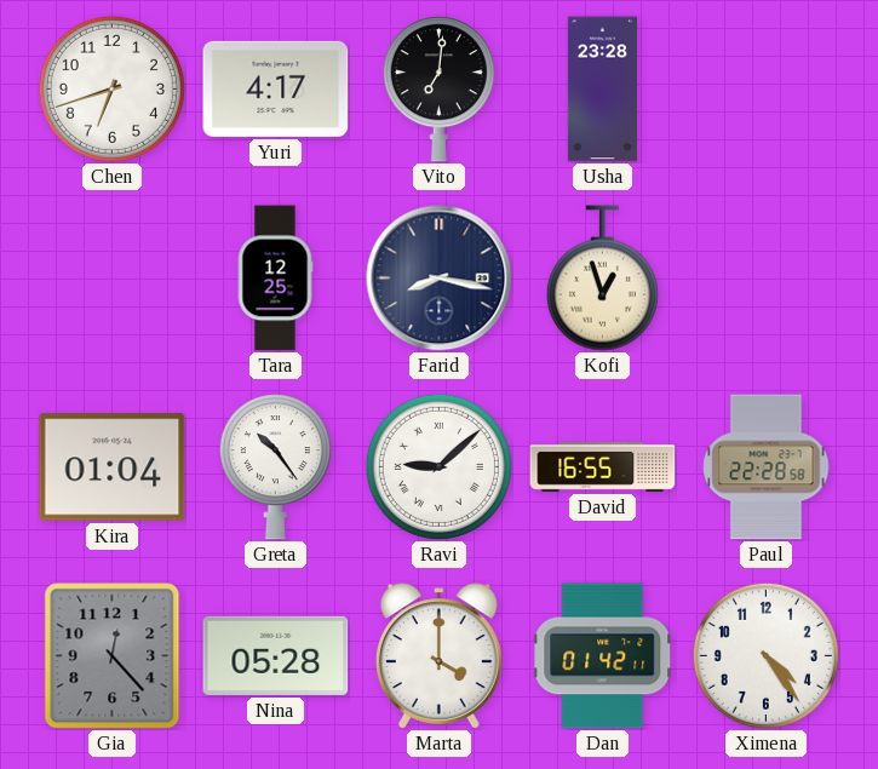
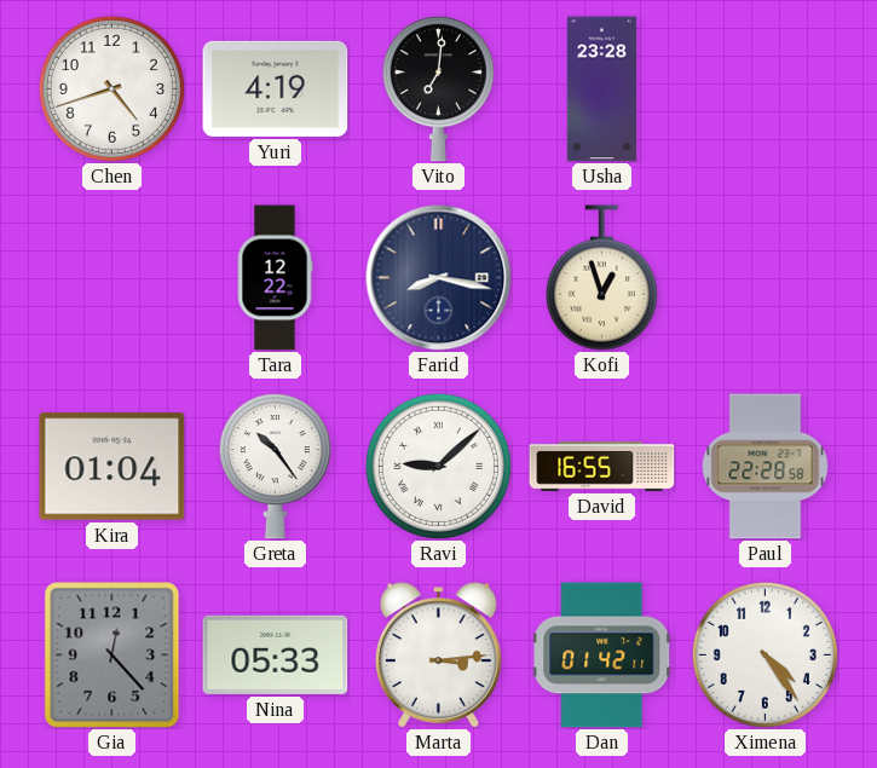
Chen: 6:42 -> 4:42
Yuri: 4:17 -> 4:19
Tara: 12:25 -> 12:22
Nina: 05:28 -> 05:33
Marta: 4:00 -> 3:14
